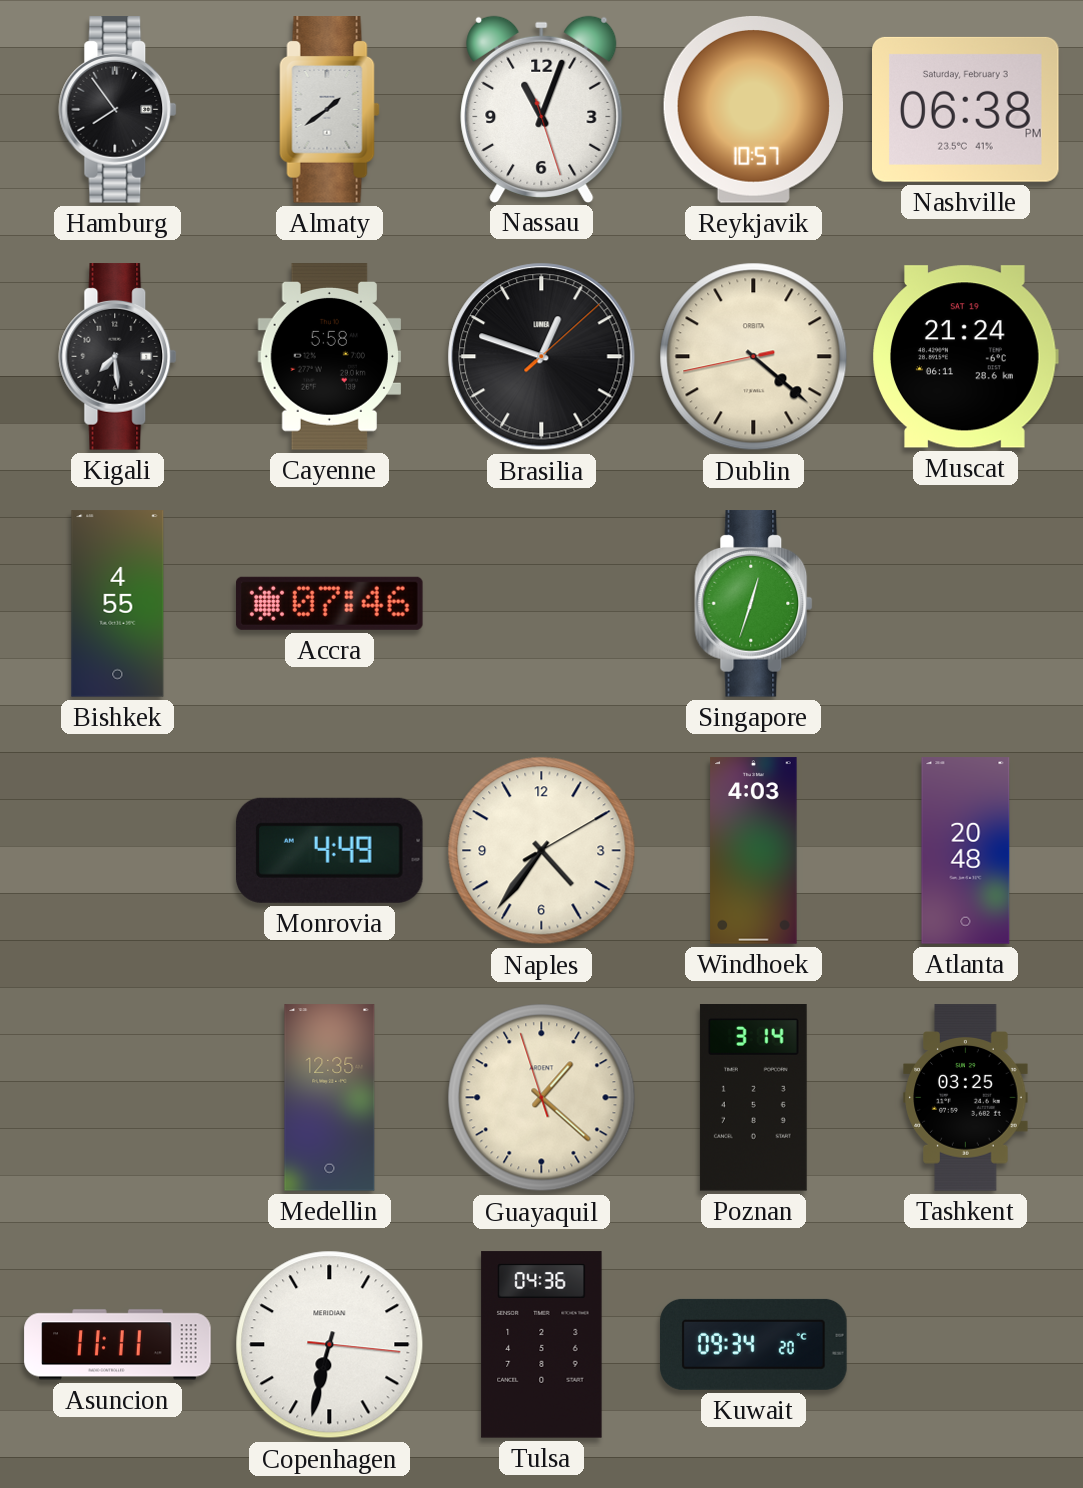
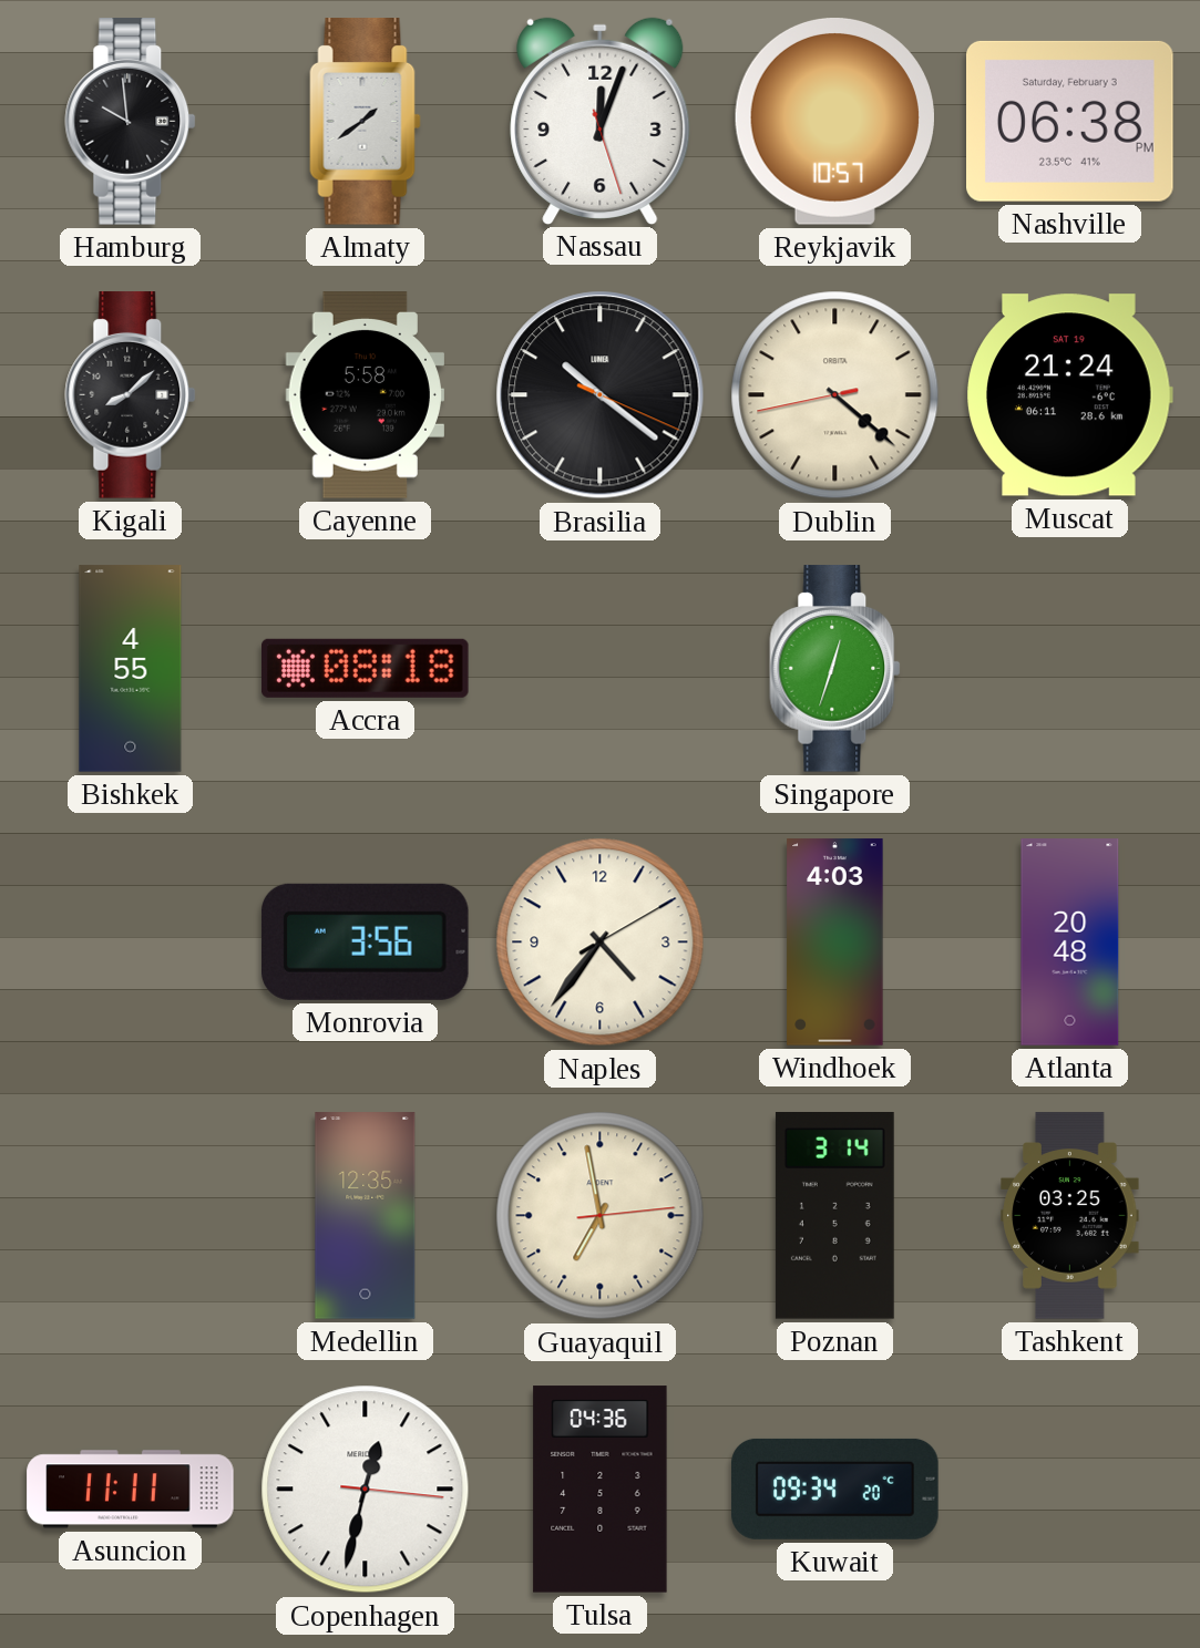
Hamburg: 7:54 -> 9:59
Nassau: 11:03 -> 12:03
Kigali: 7:29 -> 8:08
Brasilia: 12:48 -> 10:21
Accra: 07:46 -> 08:18
Monrovia: 4:49 -> 3:56
Guayaquil: 1:21 -> 6:58
Copenhagen: 6:32 -> 12:32
